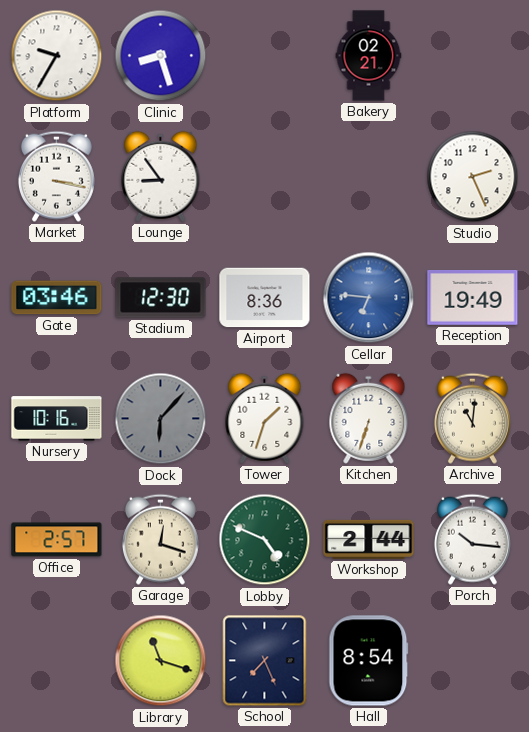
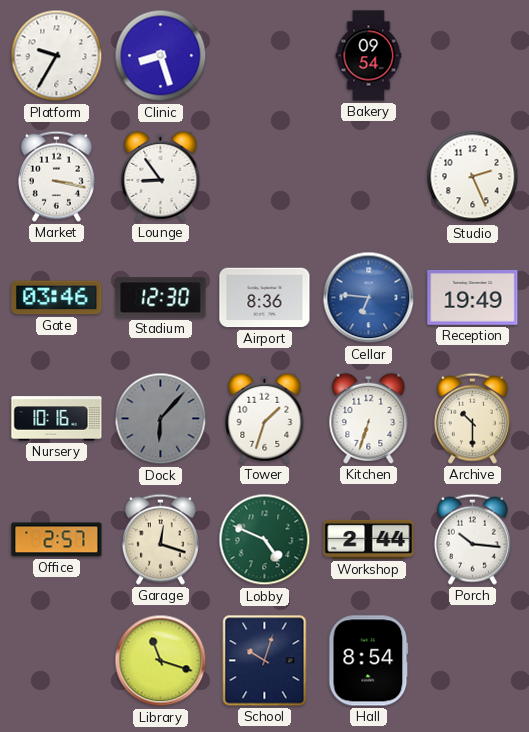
Bakery: 02:21 -> 09:54
Archive: 11:01 -> 10:30
School: 7:26 -> 10:03
